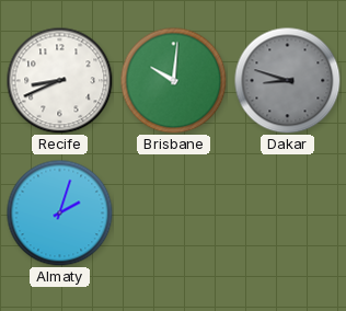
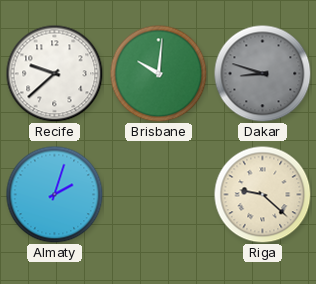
Recife: 8:41 -> 9:38
Riga: none -> 9:22
